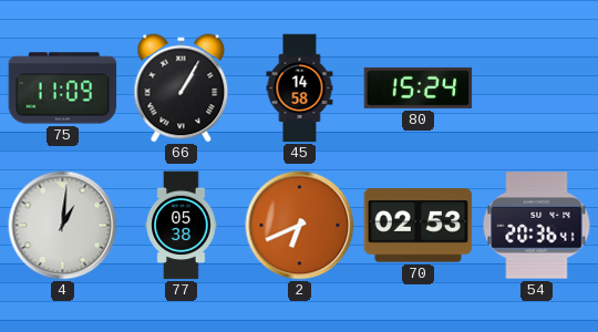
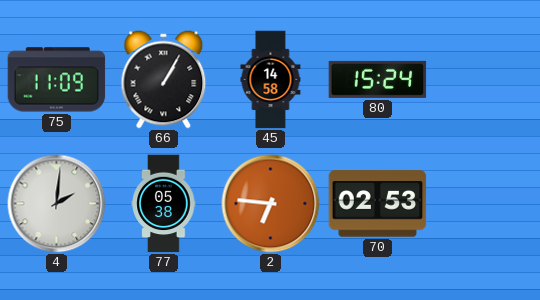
4: 1:01 -> 2:01
2: 6:41 -> 6:46
54: 20:36 -> none
